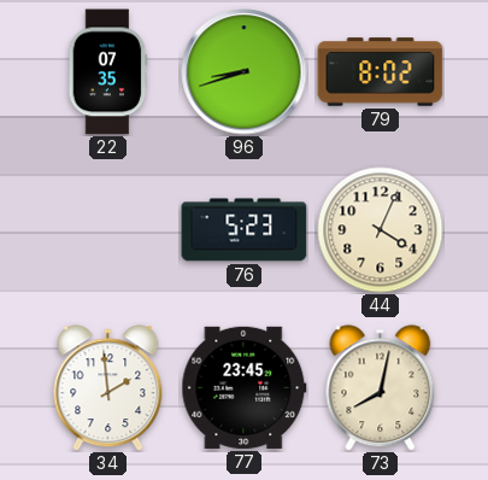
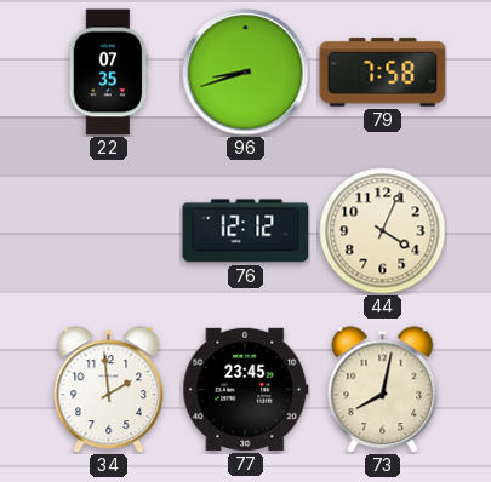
79: 8:02 -> 7:58
76: 5:23 -> 12:12
